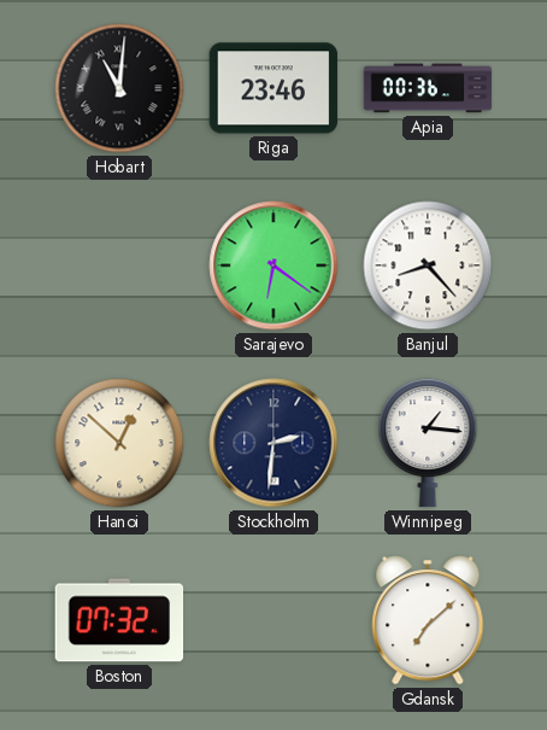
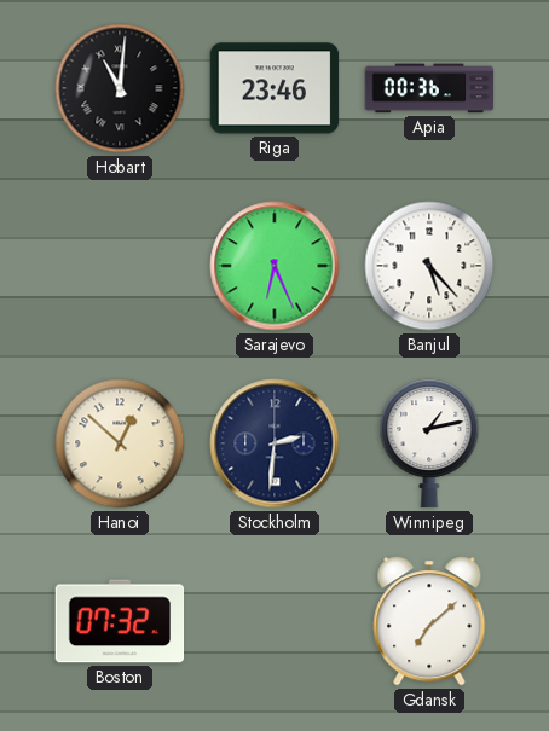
Sarajevo: 6:21 -> 6:26
Banjul: 8:23 -> 5:23
Winnipeg: 1:16 -> 1:13
